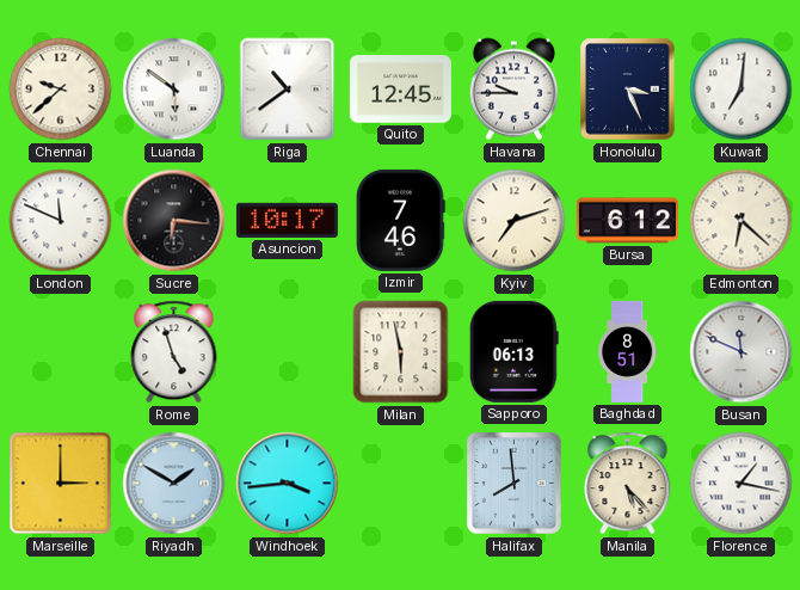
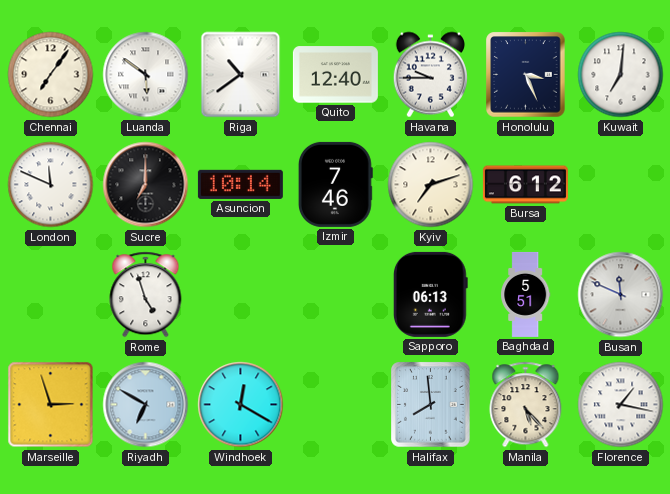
Chennai: 9:38 -> 7:06
Quito: 12:45 -> 12:40
Sucre: 6:16 -> 7:00
Asuncion: 10:17 -> 10:14
Edmonton: 6:22 -> none
Milan: 5:58 -> none
Baghdad: 8:51 -> 5:51
Marseille: 3:00 -> 2:57
Riyadh: 1:50 -> 6:50
Windhoek: 3:44 -> 12:20
